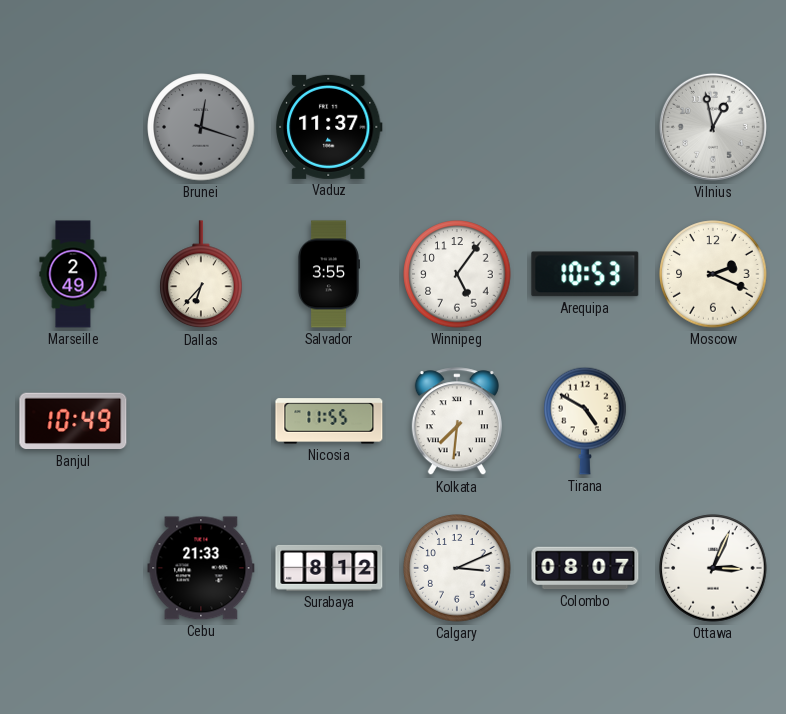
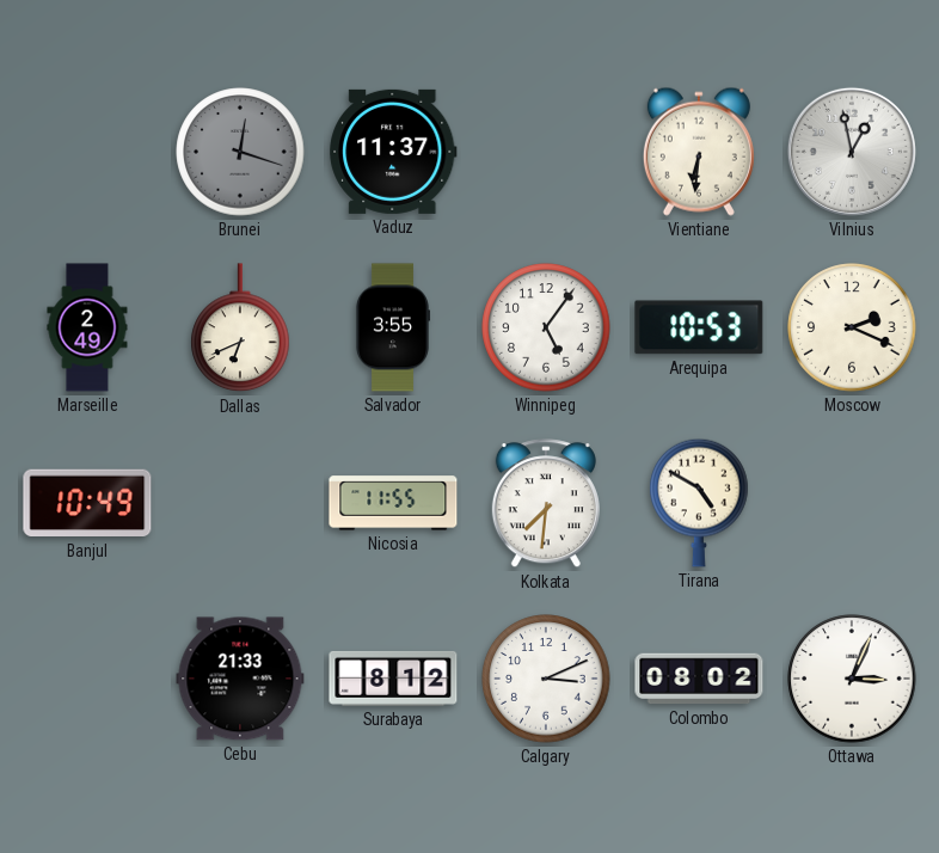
Vientiane: none -> 6:31
Dallas: 6:37 -> 6:41
Colombo: 08:07 -> 08:02
